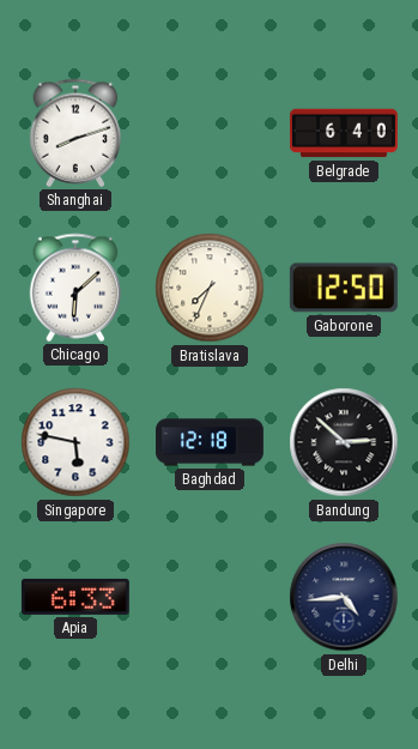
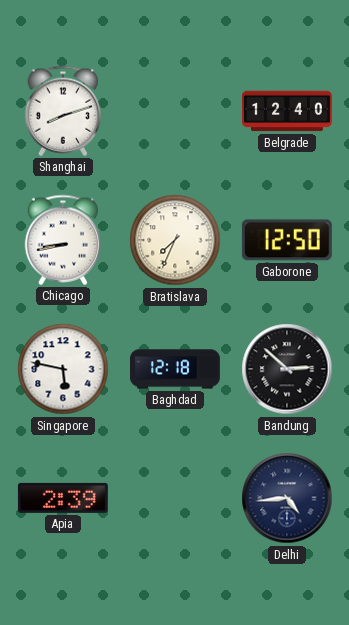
Belgrade: 6:40 -> 12:40
Chicago: 6:08 -> 8:43
Apia: 6:33 -> 2:39
